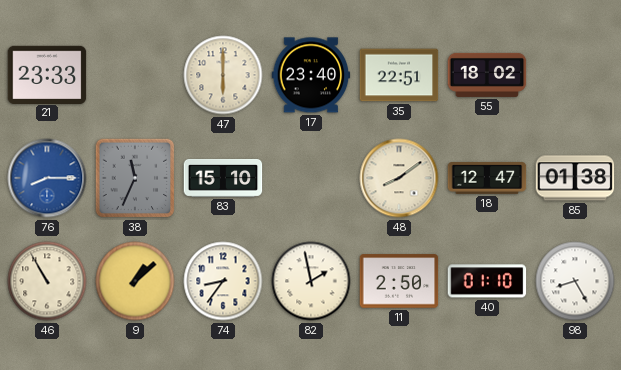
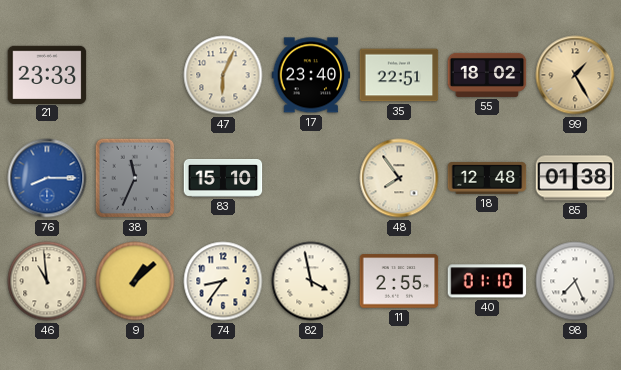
47: 6:00 -> 6:04
99: none -> 1:25
48: 8:09 -> 7:54
18: 12:47 -> 12:48
46: 10:55 -> 10:59
82: 1:58 -> 3:58
11: 2:50 -> 2:55
98: 8:25 -> 7:26
